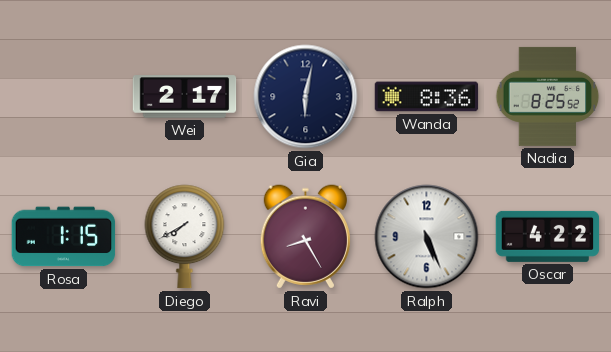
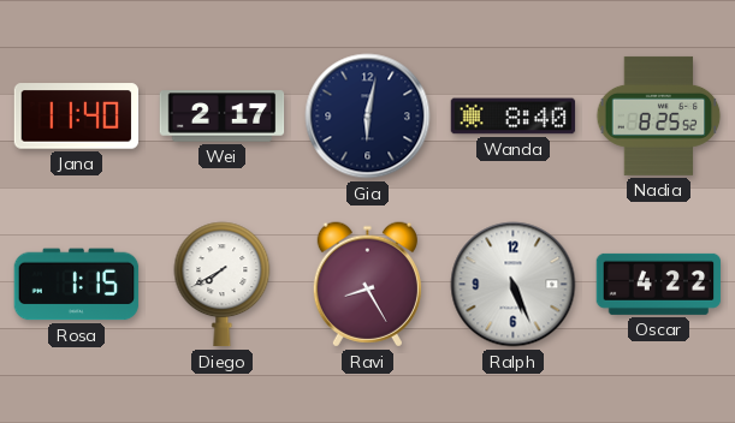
Jana: none -> 11:40
Wanda: 8:36 -> 8:40
